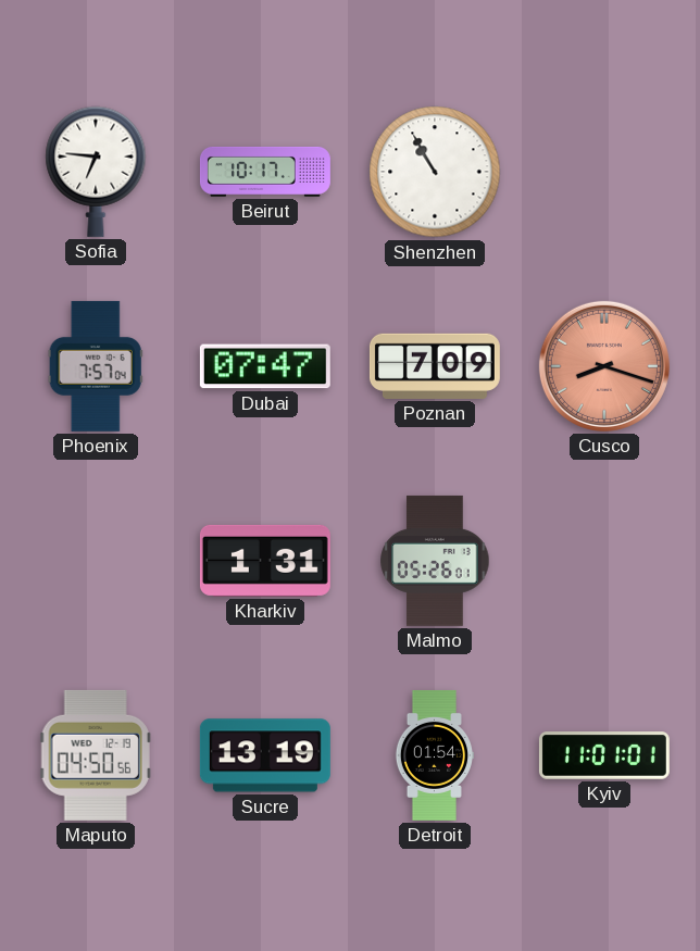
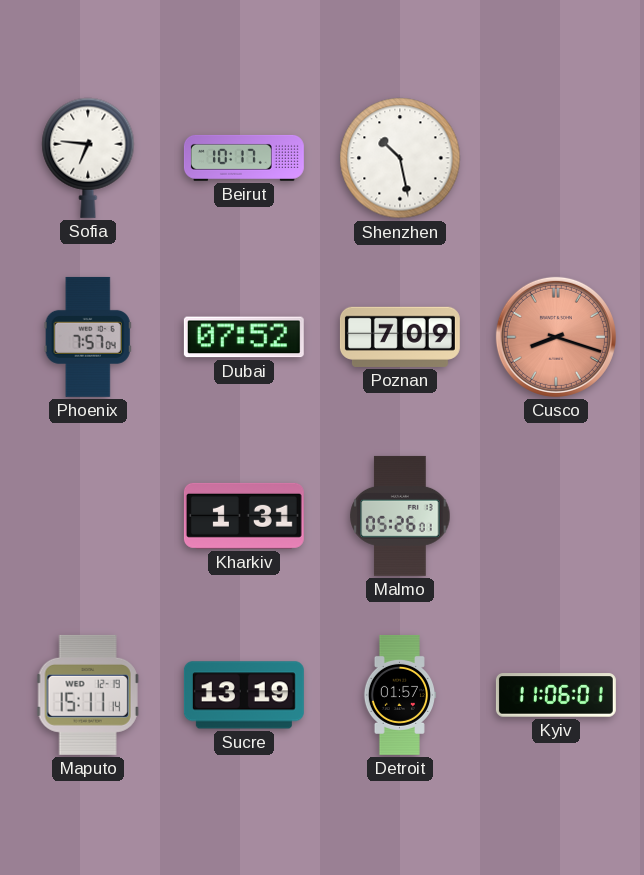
Shenzhen: 10:55 -> 10:28
Dubai: 07:47 -> 07:52
Maputo: 04:50 -> 15:11
Detroit: 01:54 -> 01:57
Kyiv: 11:01 -> 11:06
